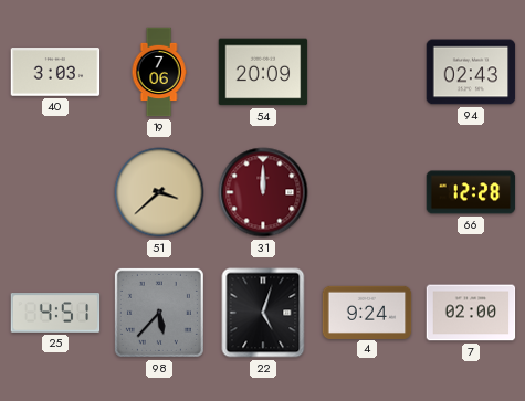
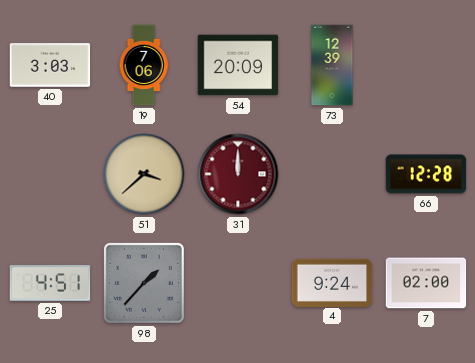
73: none -> 12:39
94: 02:43 -> none
98: 5:37 -> 1:37
22: 5:03 -> none
